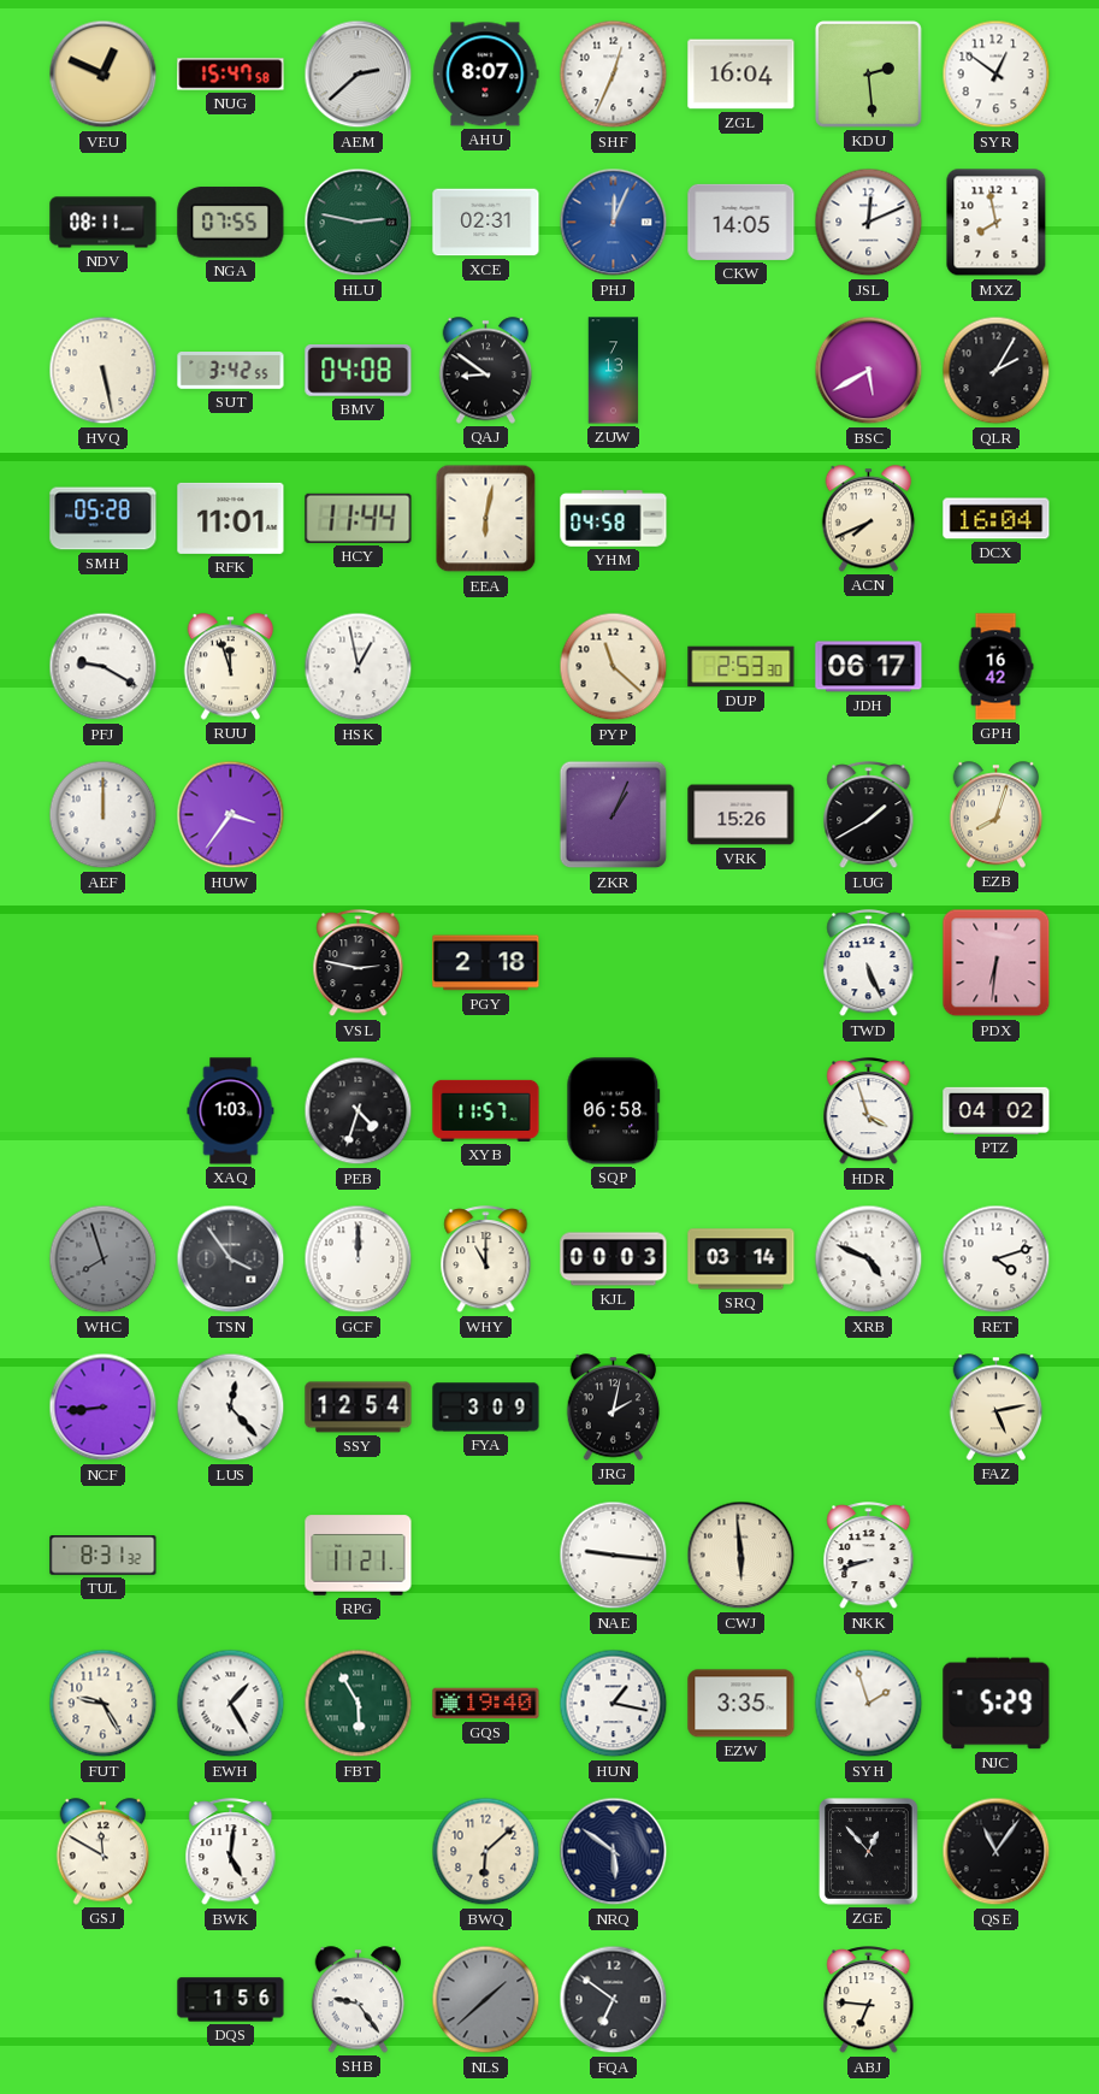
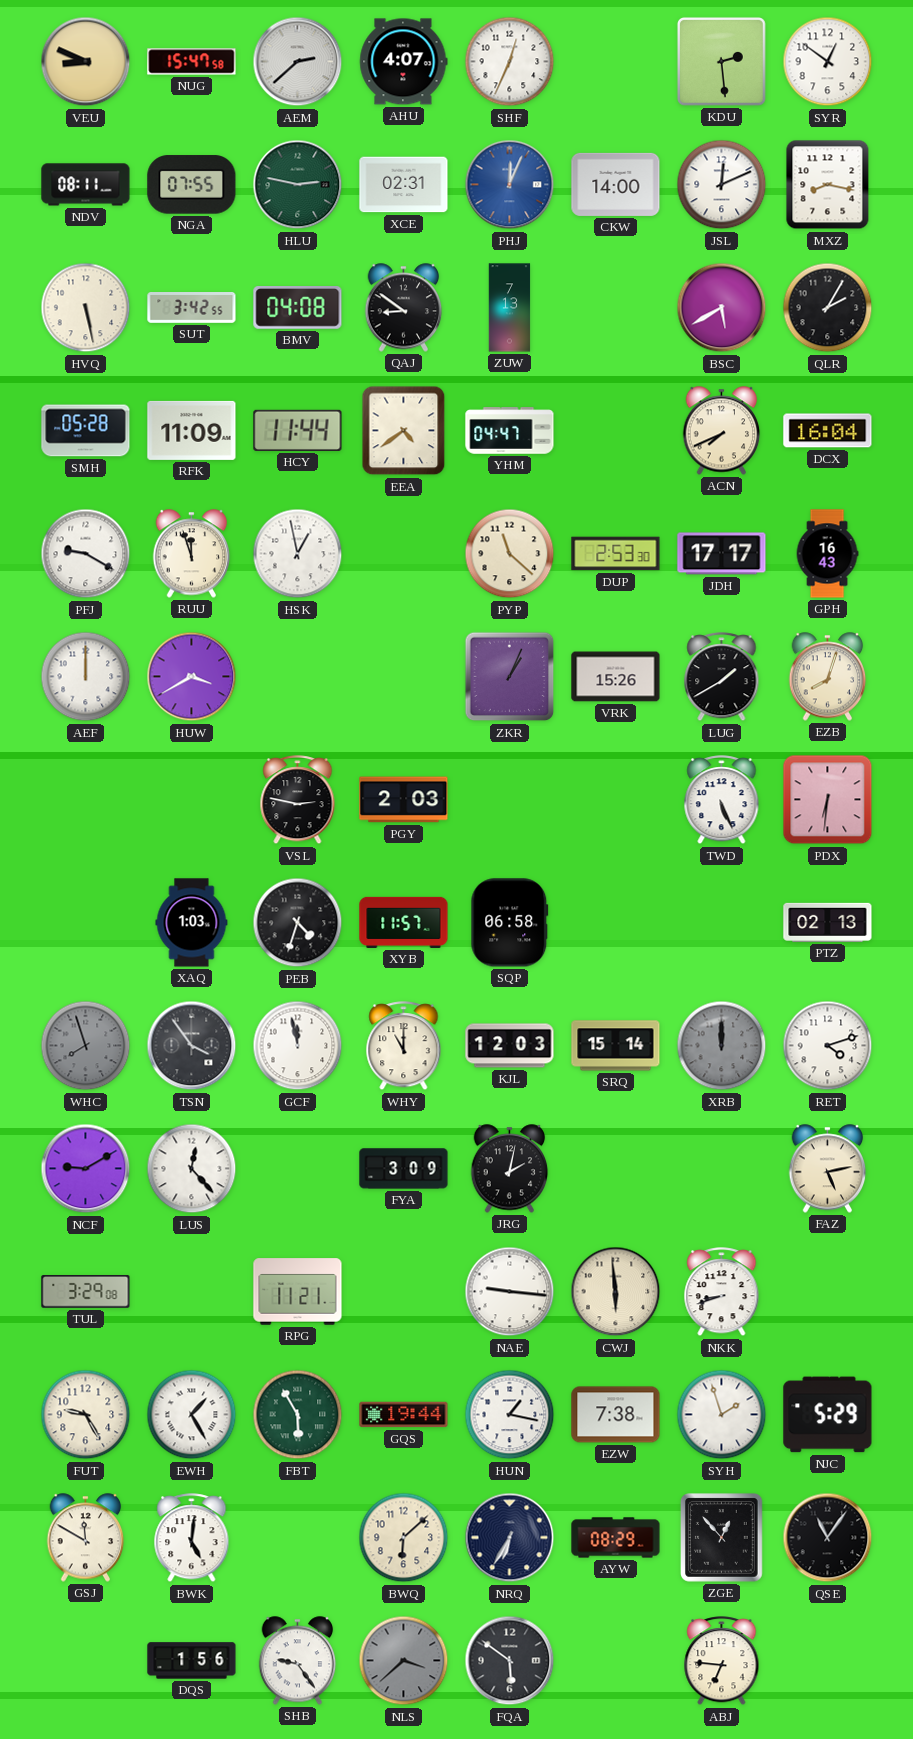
VEU: 12:49 -> 8:49
AHU: 8:07 -> 4:07
ZGL: 16:04 -> none
CKW: 14:05 -> 14:00
MXZ: 7:58 -> 8:17
RFK: 11:01 -> 11:09
EEA: 6:02 -> 4:39
YHM: 04:58 -> 04:47
JDH: 06:17 -> 17:17
GPH: 16:42 -> 16:43
HUW: 3:36 -> 3:40
PGY: 2:18 -> 2:03
HDR: 3:57 -> none
PTZ: 04:02 -> 02:13
GCF: 12:00 -> 11:58
KJL: 00:03 -> 12:03
SRQ: 03:14 -> 15:14
XRB: 4:49 -> 12:00
XRB dial: white -> grey
NCF: 8:44 -> 9:10
SSY: 12:54 -> none
TUL: 8:31 -> 3:29
GQS: 19:40 -> 19:44
EZW: 3:35 -> 7:38
NRQ: 5:51 -> 6:35
AYW: none -> 08:29
NLS: 1:38 -> 3:38
FQA: 6:51 -> 5:51
